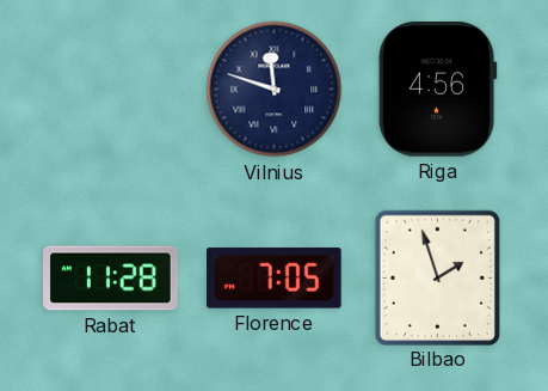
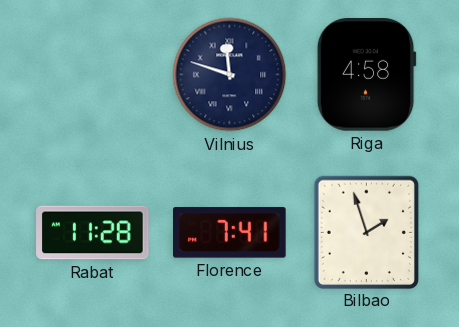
Riga: 4:56 -> 4:58
Florence: 7:05 -> 7:41
